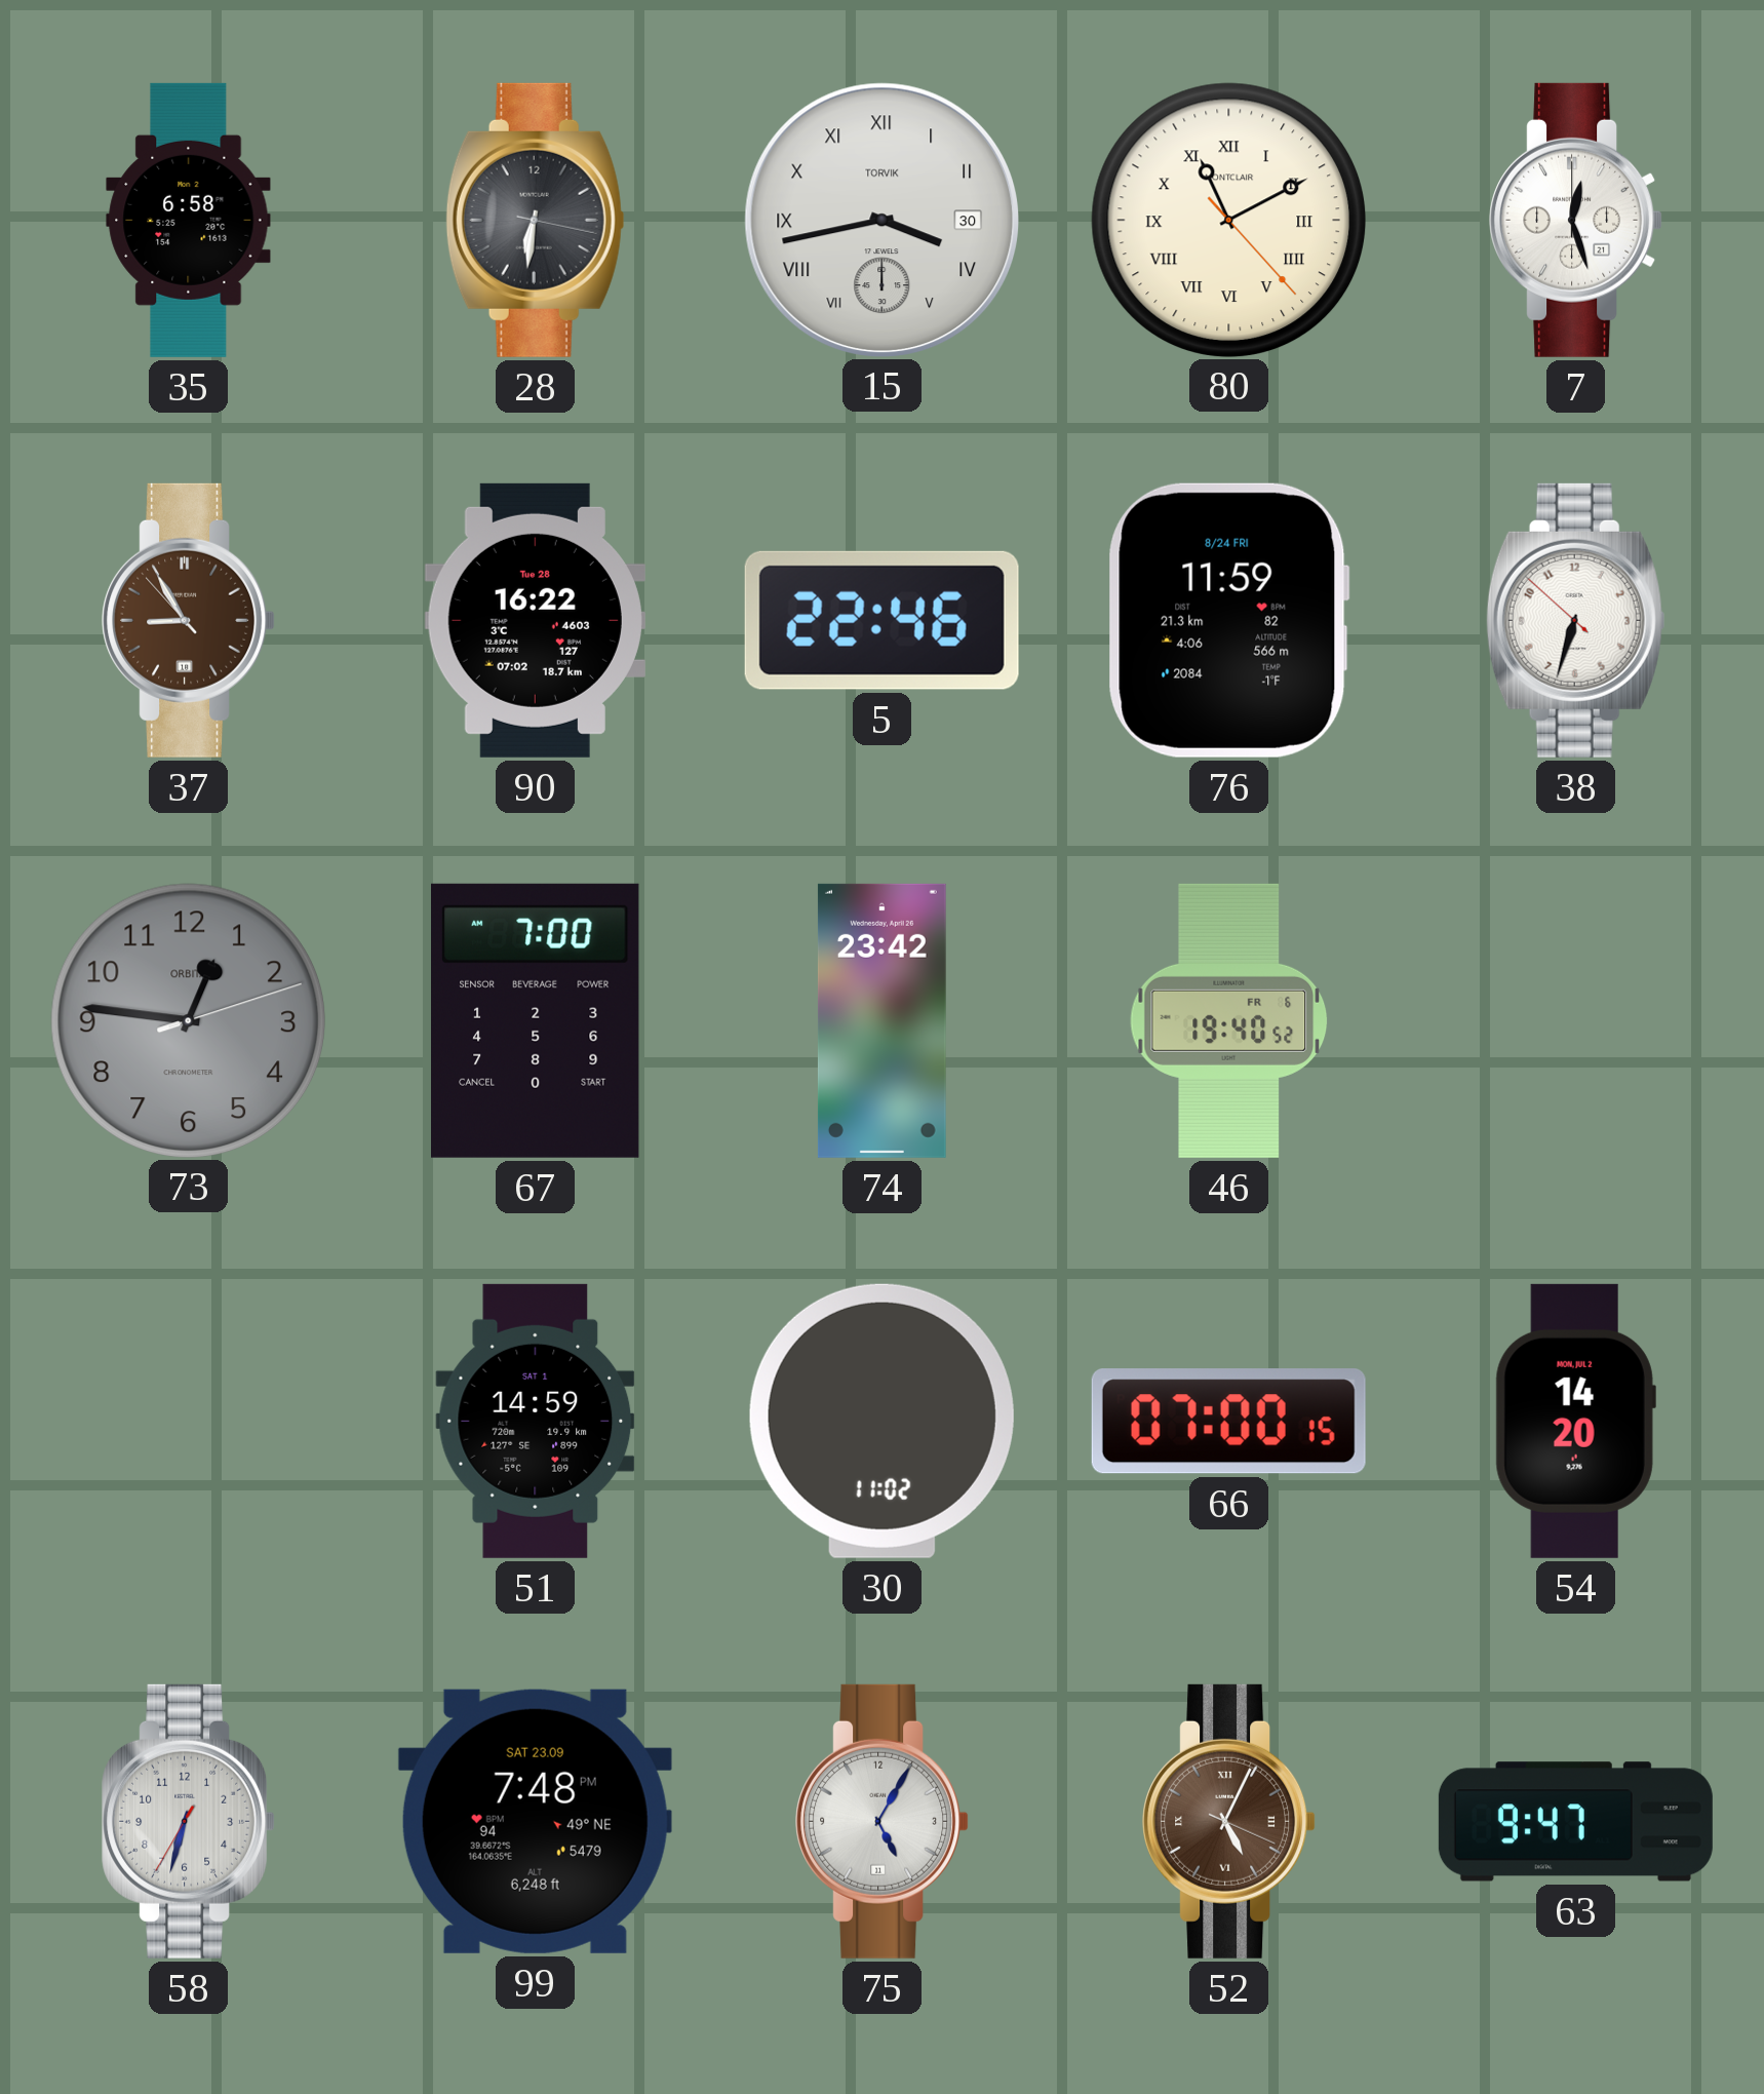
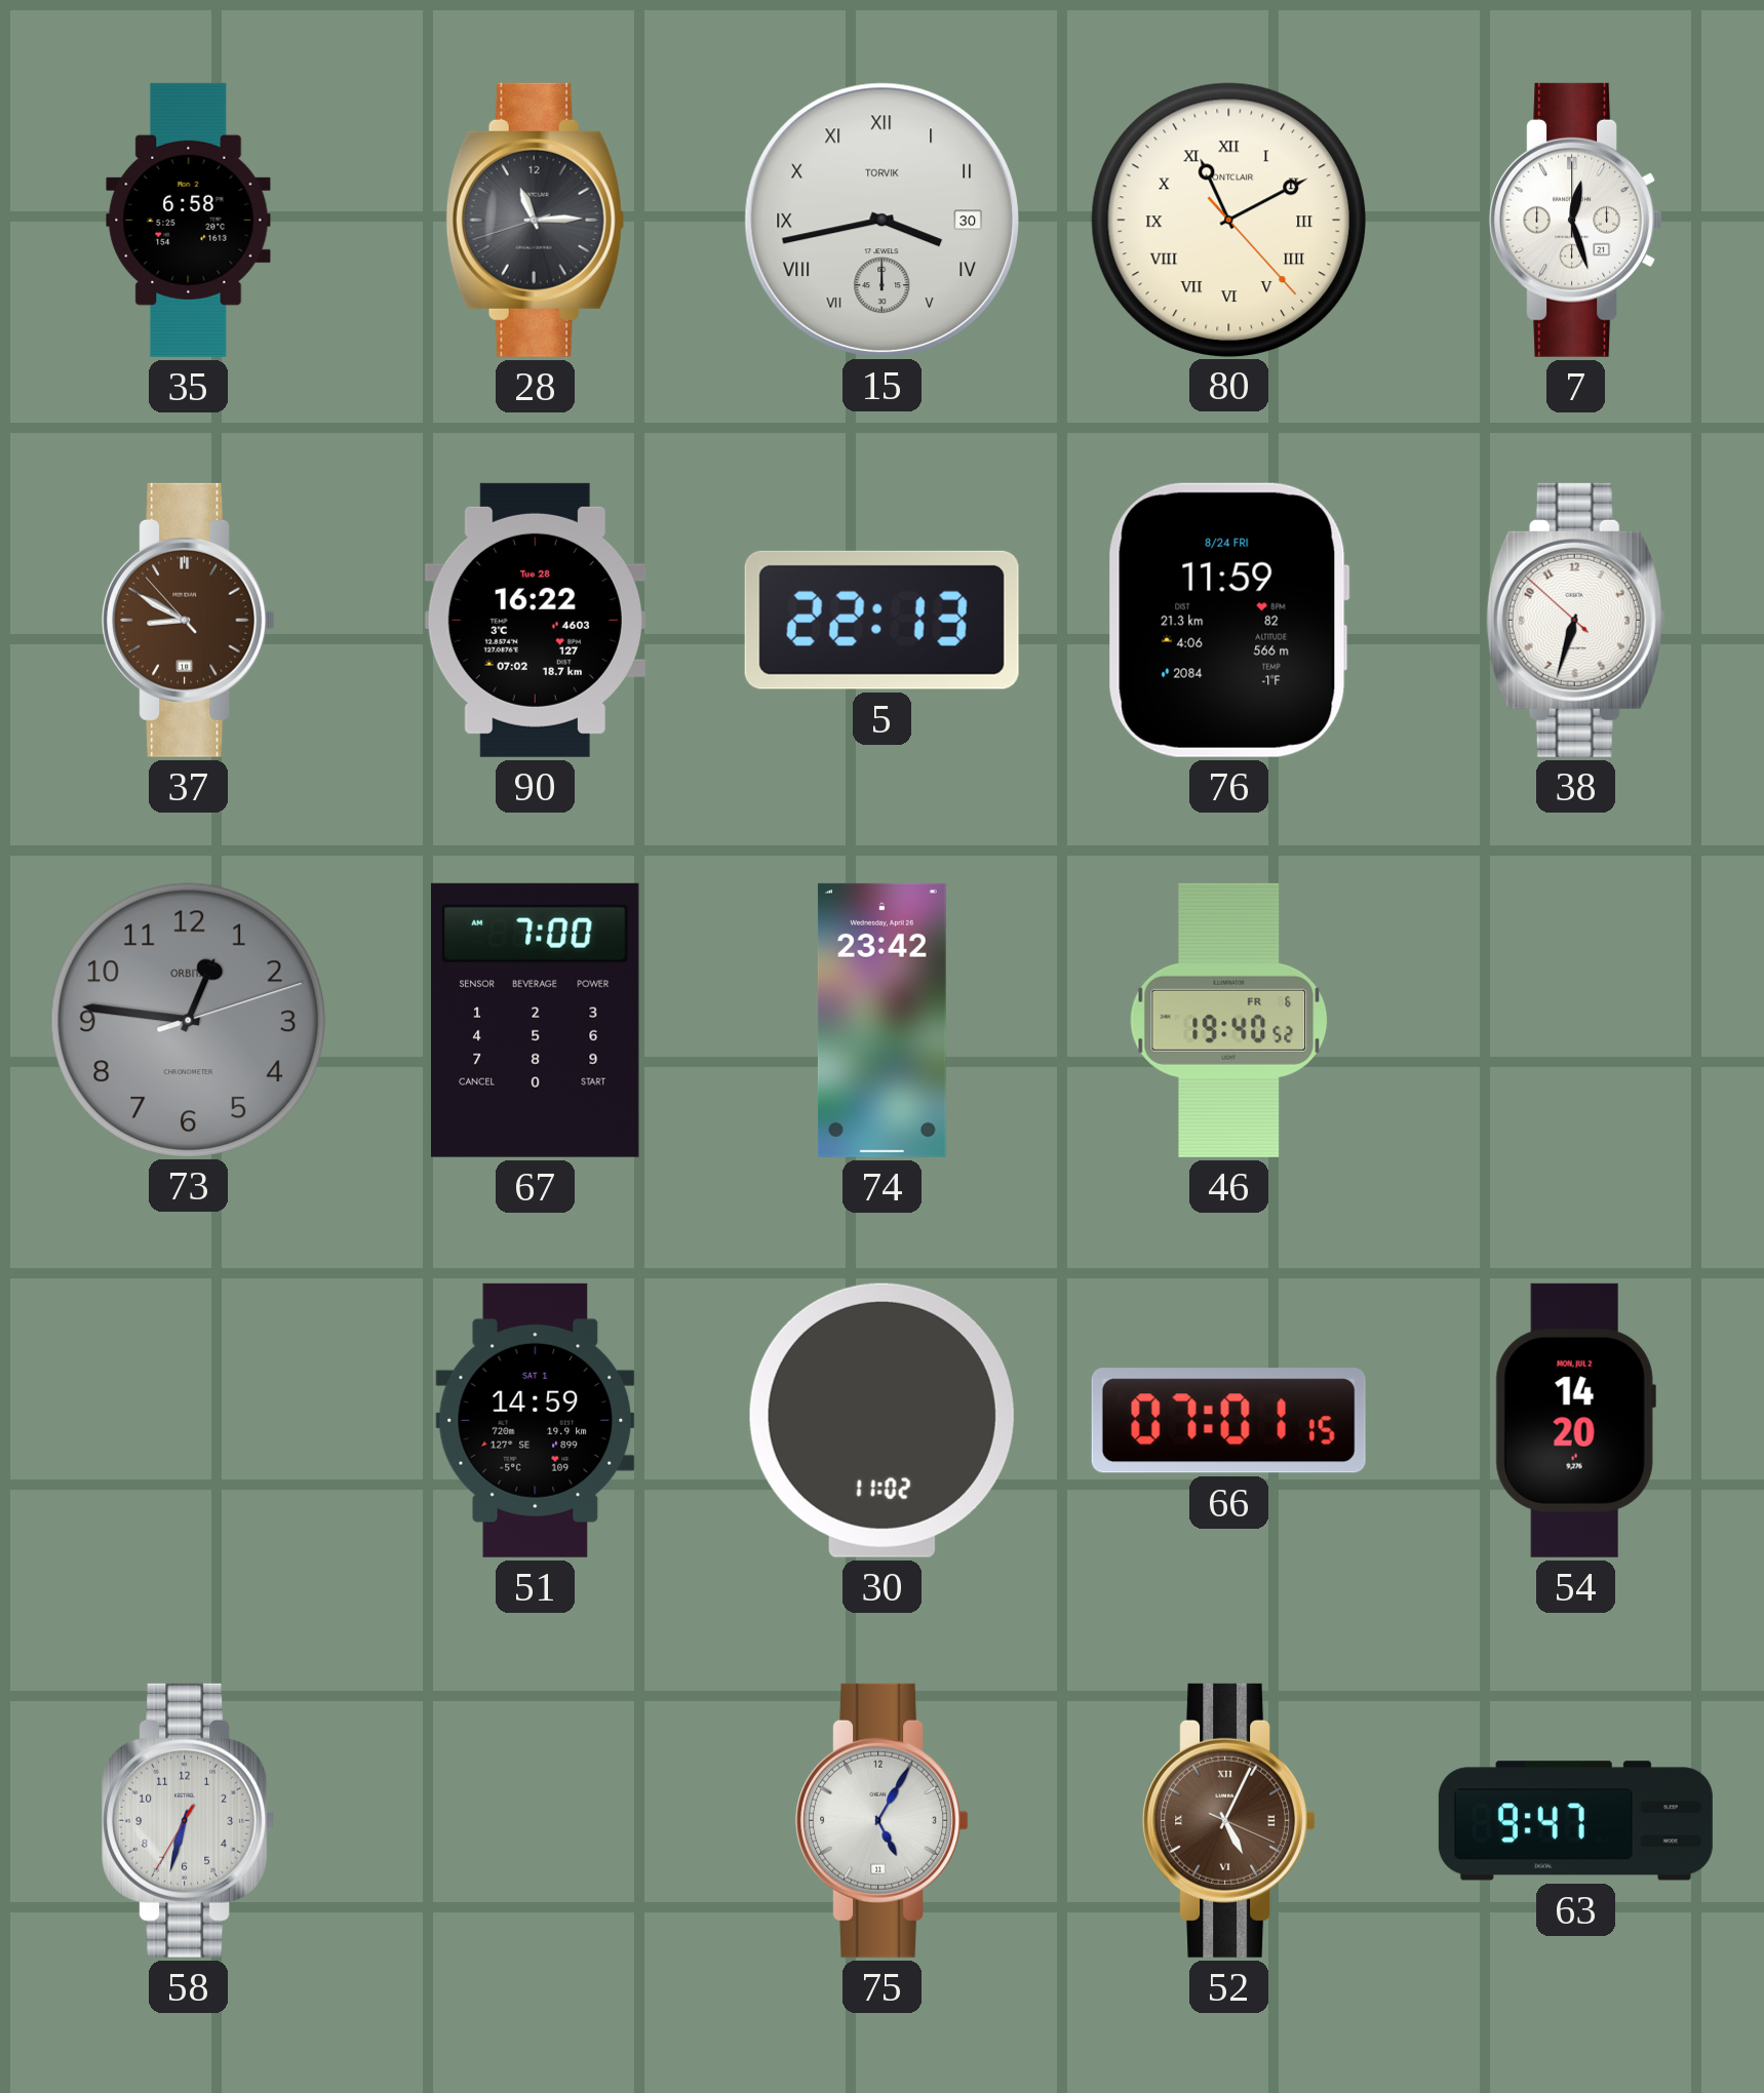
28: 6:31 -> 11:14
37: 8:54 -> 8:49
5: 22:46 -> 22:13
66: 07:00 -> 07:01
99: 7:48 -> none
